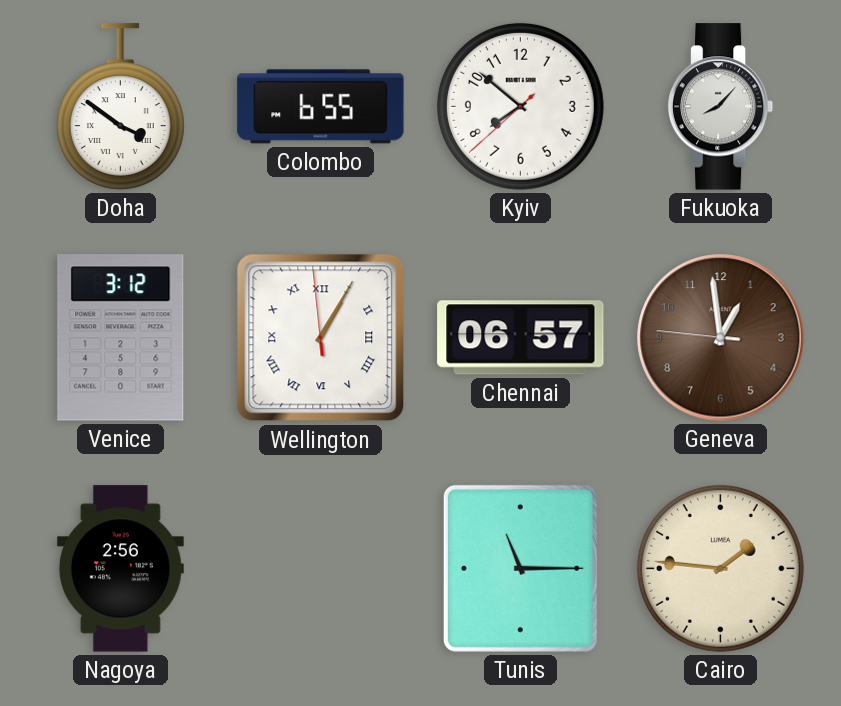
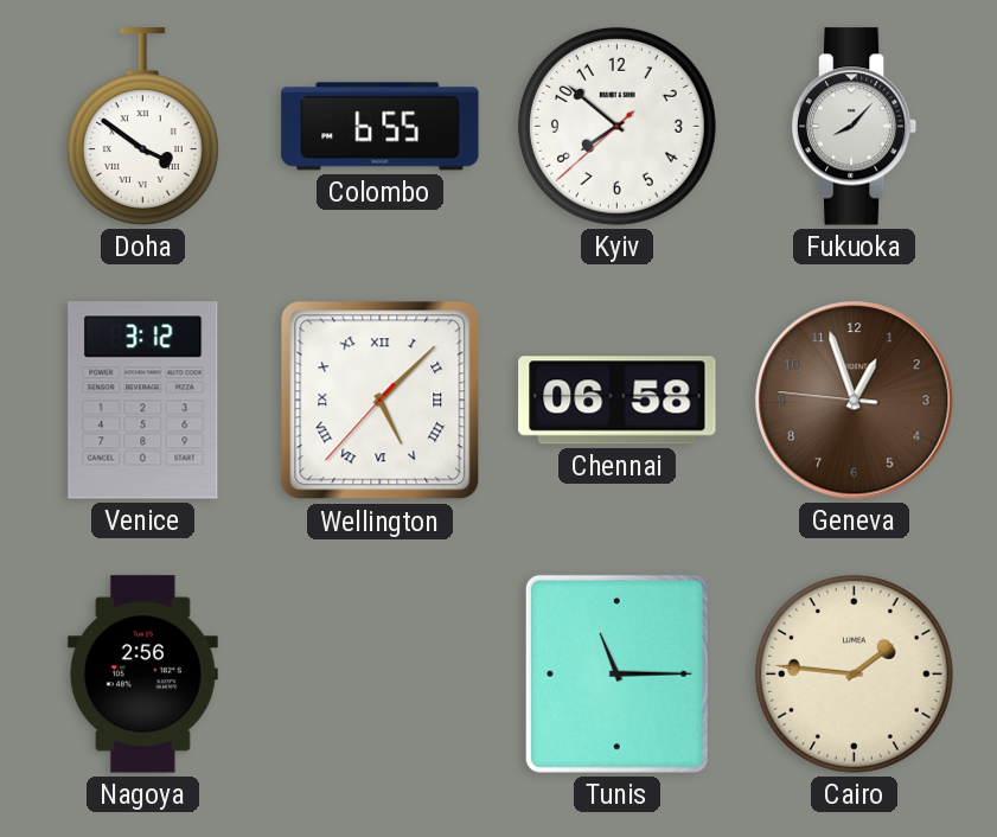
Wellington: 1:04 -> 5:07
Chennai: 06:57 -> 06:58
Geneva: 12:58 -> 12:56
